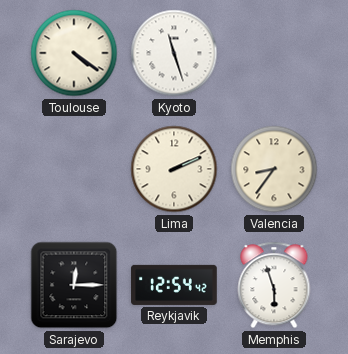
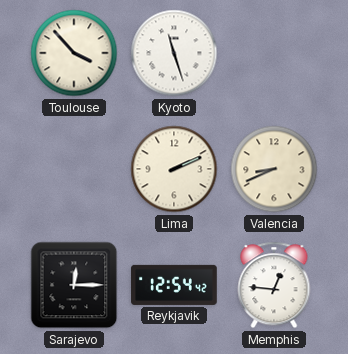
Toulouse: 4:21 -> 3:53
Valencia: 8:36 -> 8:41
Memphis: 5:57 -> 12:46
